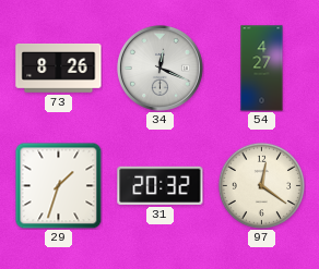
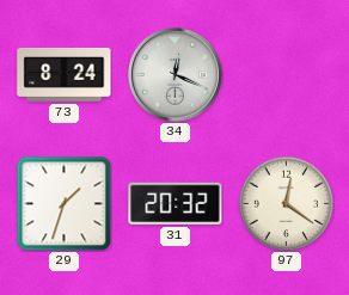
73: 8:26 -> 8:24
54: 4:27 -> none
